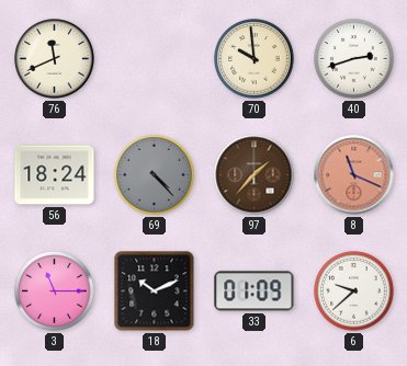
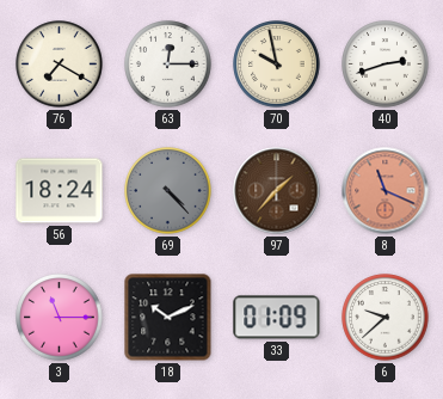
76: 11:41 -> 7:20
63: none -> 12:15
70: 9:59 -> 9:58
